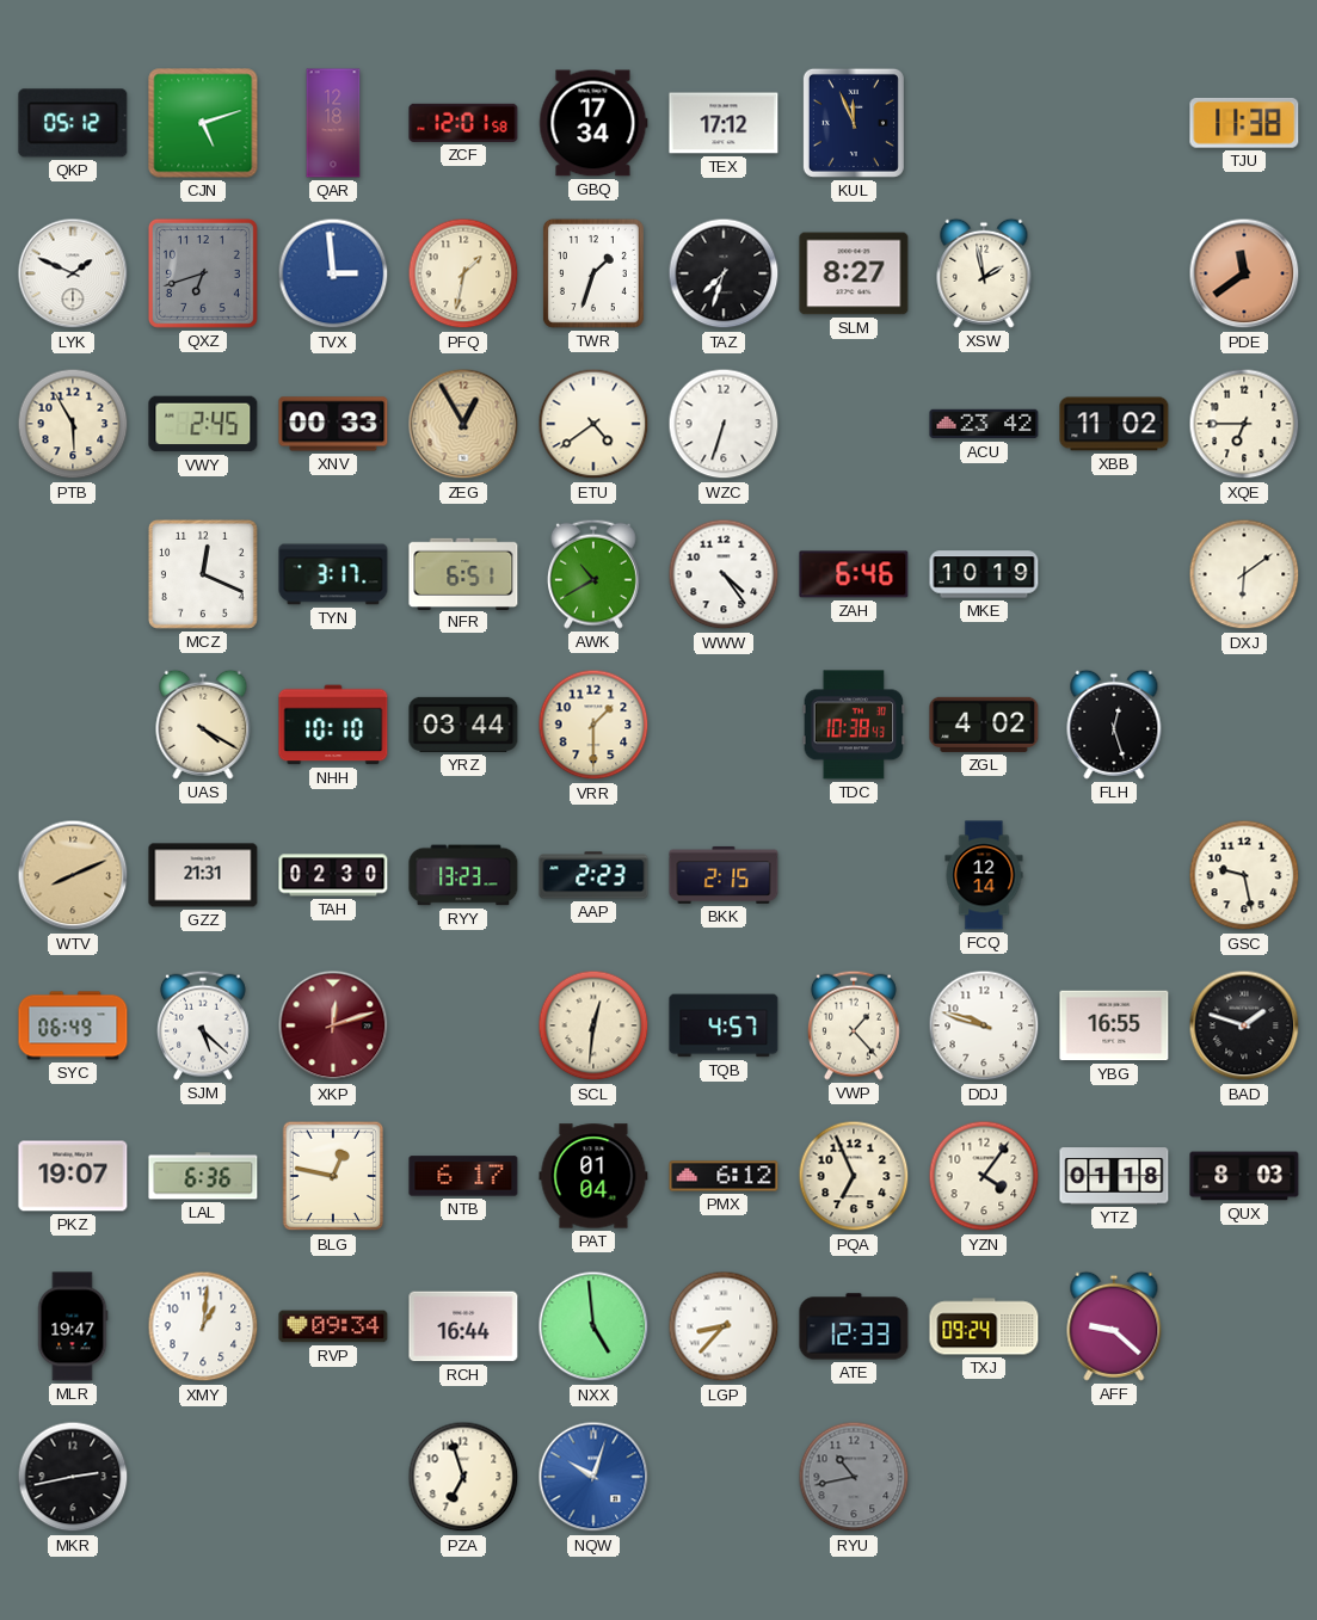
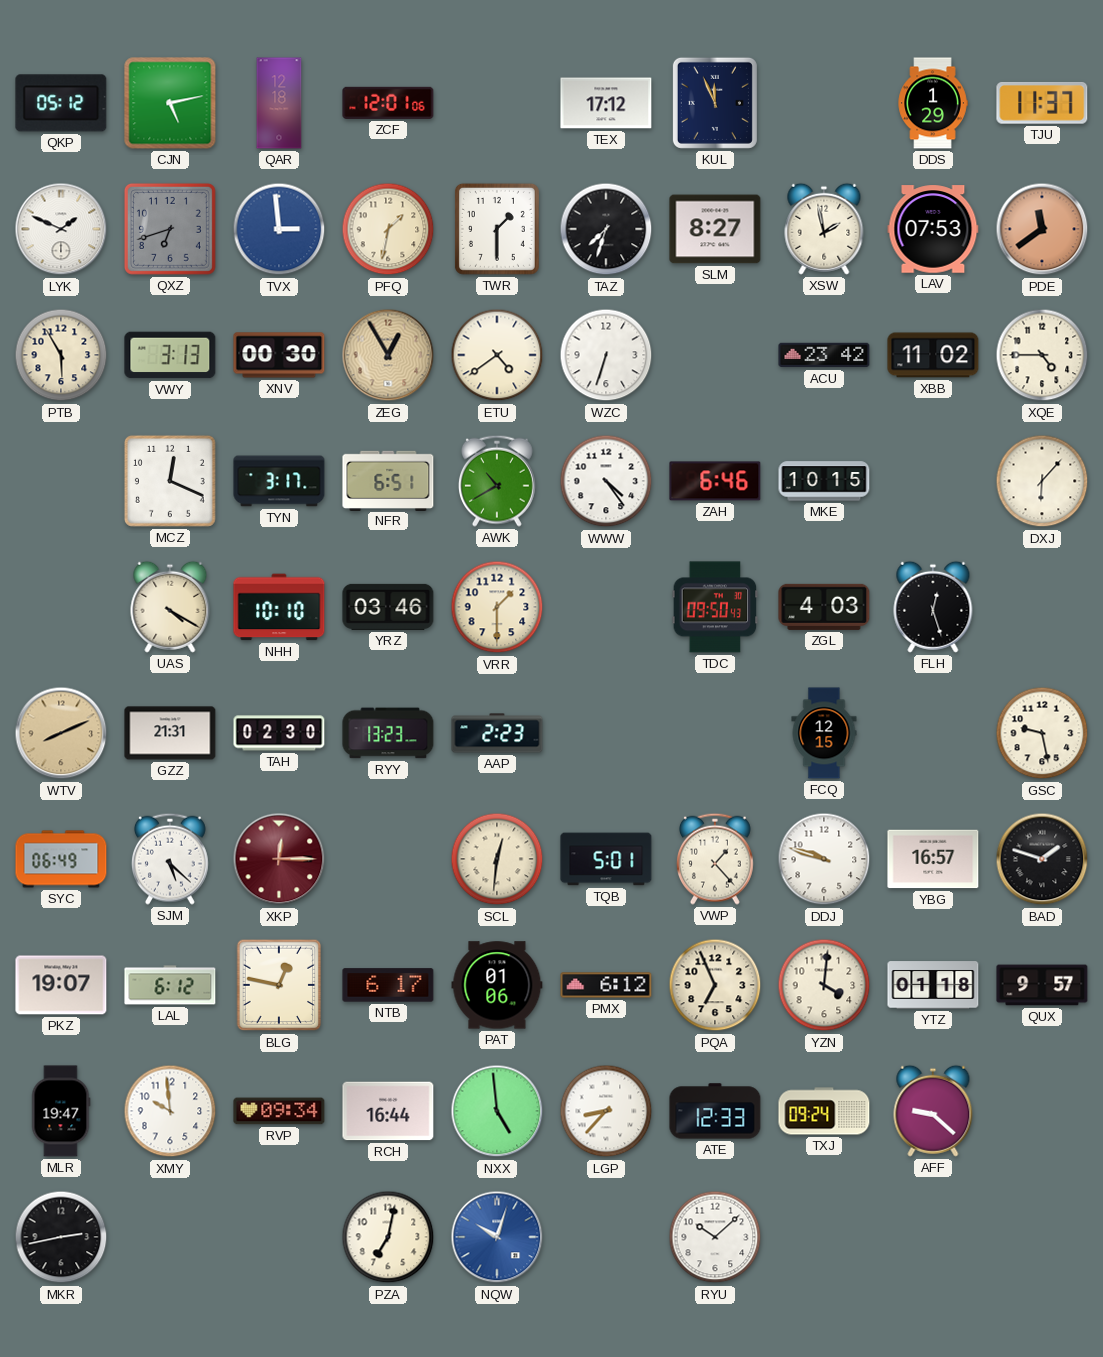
CJN: 5:12 -> 5:13
ZCF: 12:01:58 -> 12:01:06
GBQ: 17:34 -> none
DDS: none -> 1:29
TJU: 11:38 -> 11:37
TWR: 1:33 -> 1:30
LAV: none -> 07:53
VWY: 2:45 -> 3:13
XNV: 00:33 -> 00:30
XQE: 6:45 -> 4:45
MKE: 10:19 -> 10:15
DXJ: 6:09 -> 6:07
YRZ: 03:44 -> 03:46
TDC: 10:38 -> 09:50
ZGL: 4:02 -> 4:03
BKK: 2:15 -> none
FCQ: 12:14 -> 12:15
XKP: 12:12 -> 12:15
TQB: 4:57 -> 5:01
YBG: 16:55 -> 16:57
LAL: 6:36 -> 6:12
PAT: 01:04 -> 01:06
YZN: 4:06 -> 4:01
QUX: 8:03 -> 9:57
XMY: 1:01 -> 9:59
PZA: 6:57 -> 7:02
RYU: 10:43 -> 10:08
RYU dial: grey -> white
